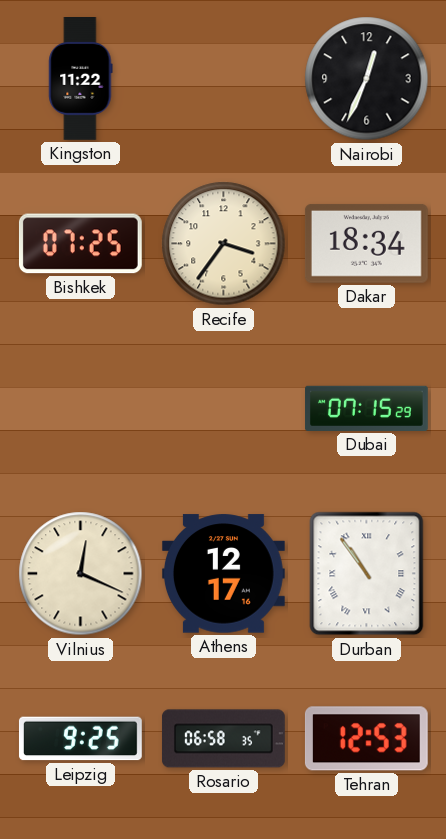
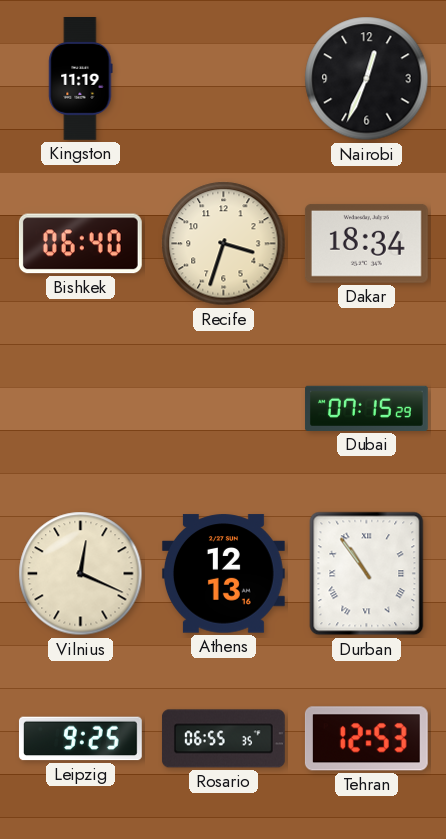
Kingston: 11:22 -> 11:19
Bishkek: 07:25 -> 06:40
Recife: 3:36 -> 3:33
Athens: 12:17 -> 12:13
Rosario: 06:58 -> 06:55
